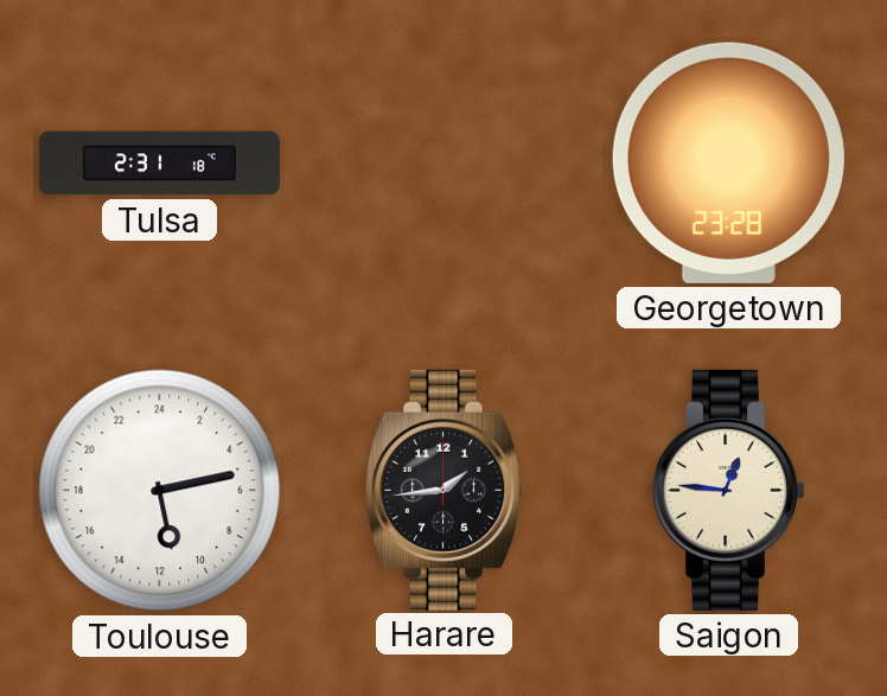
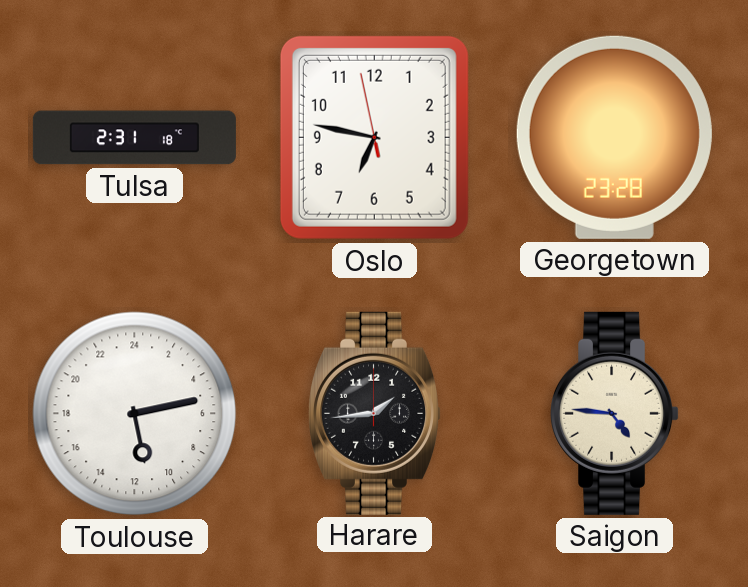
Oslo: none -> 6:46
Saigon: 12:46 -> 4:46
